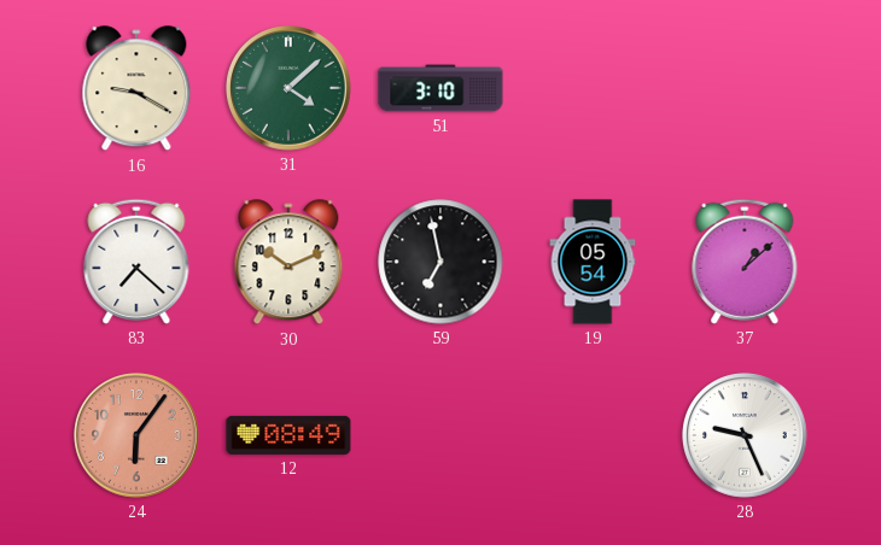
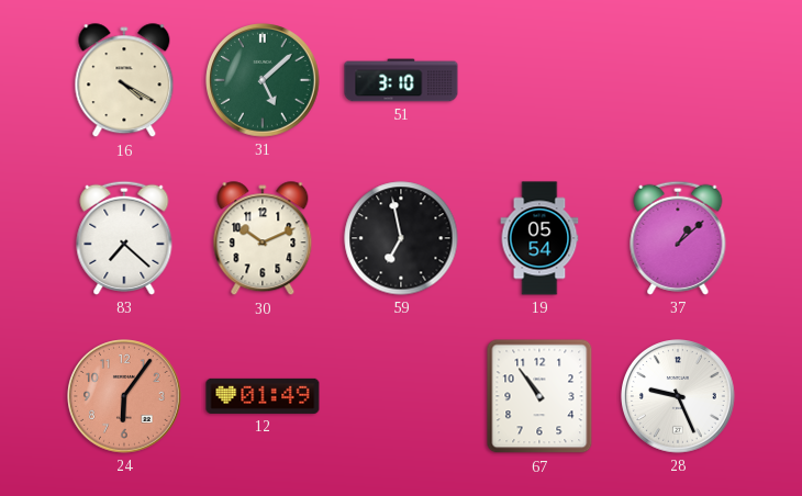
16: 9:20 -> 4:20
31: 4:08 -> 5:08
12: 08:49 -> 01:49
67: none -> 10:54
